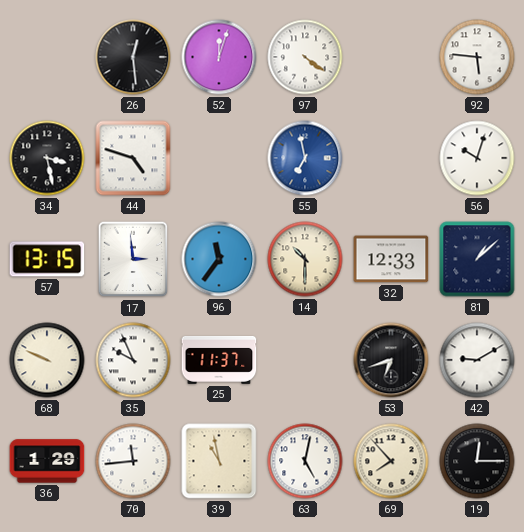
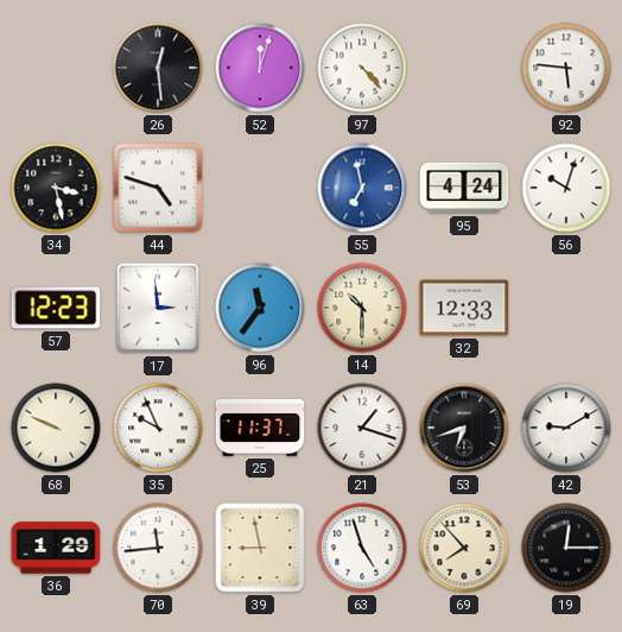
97: 4:21 -> 4:23
95: none -> 4:24
57: 13:15 -> 12:23
81: 1:08 -> none
21: none -> 1:18
39: 10:58 -> 8:58
63: 5:02 -> 4:57
